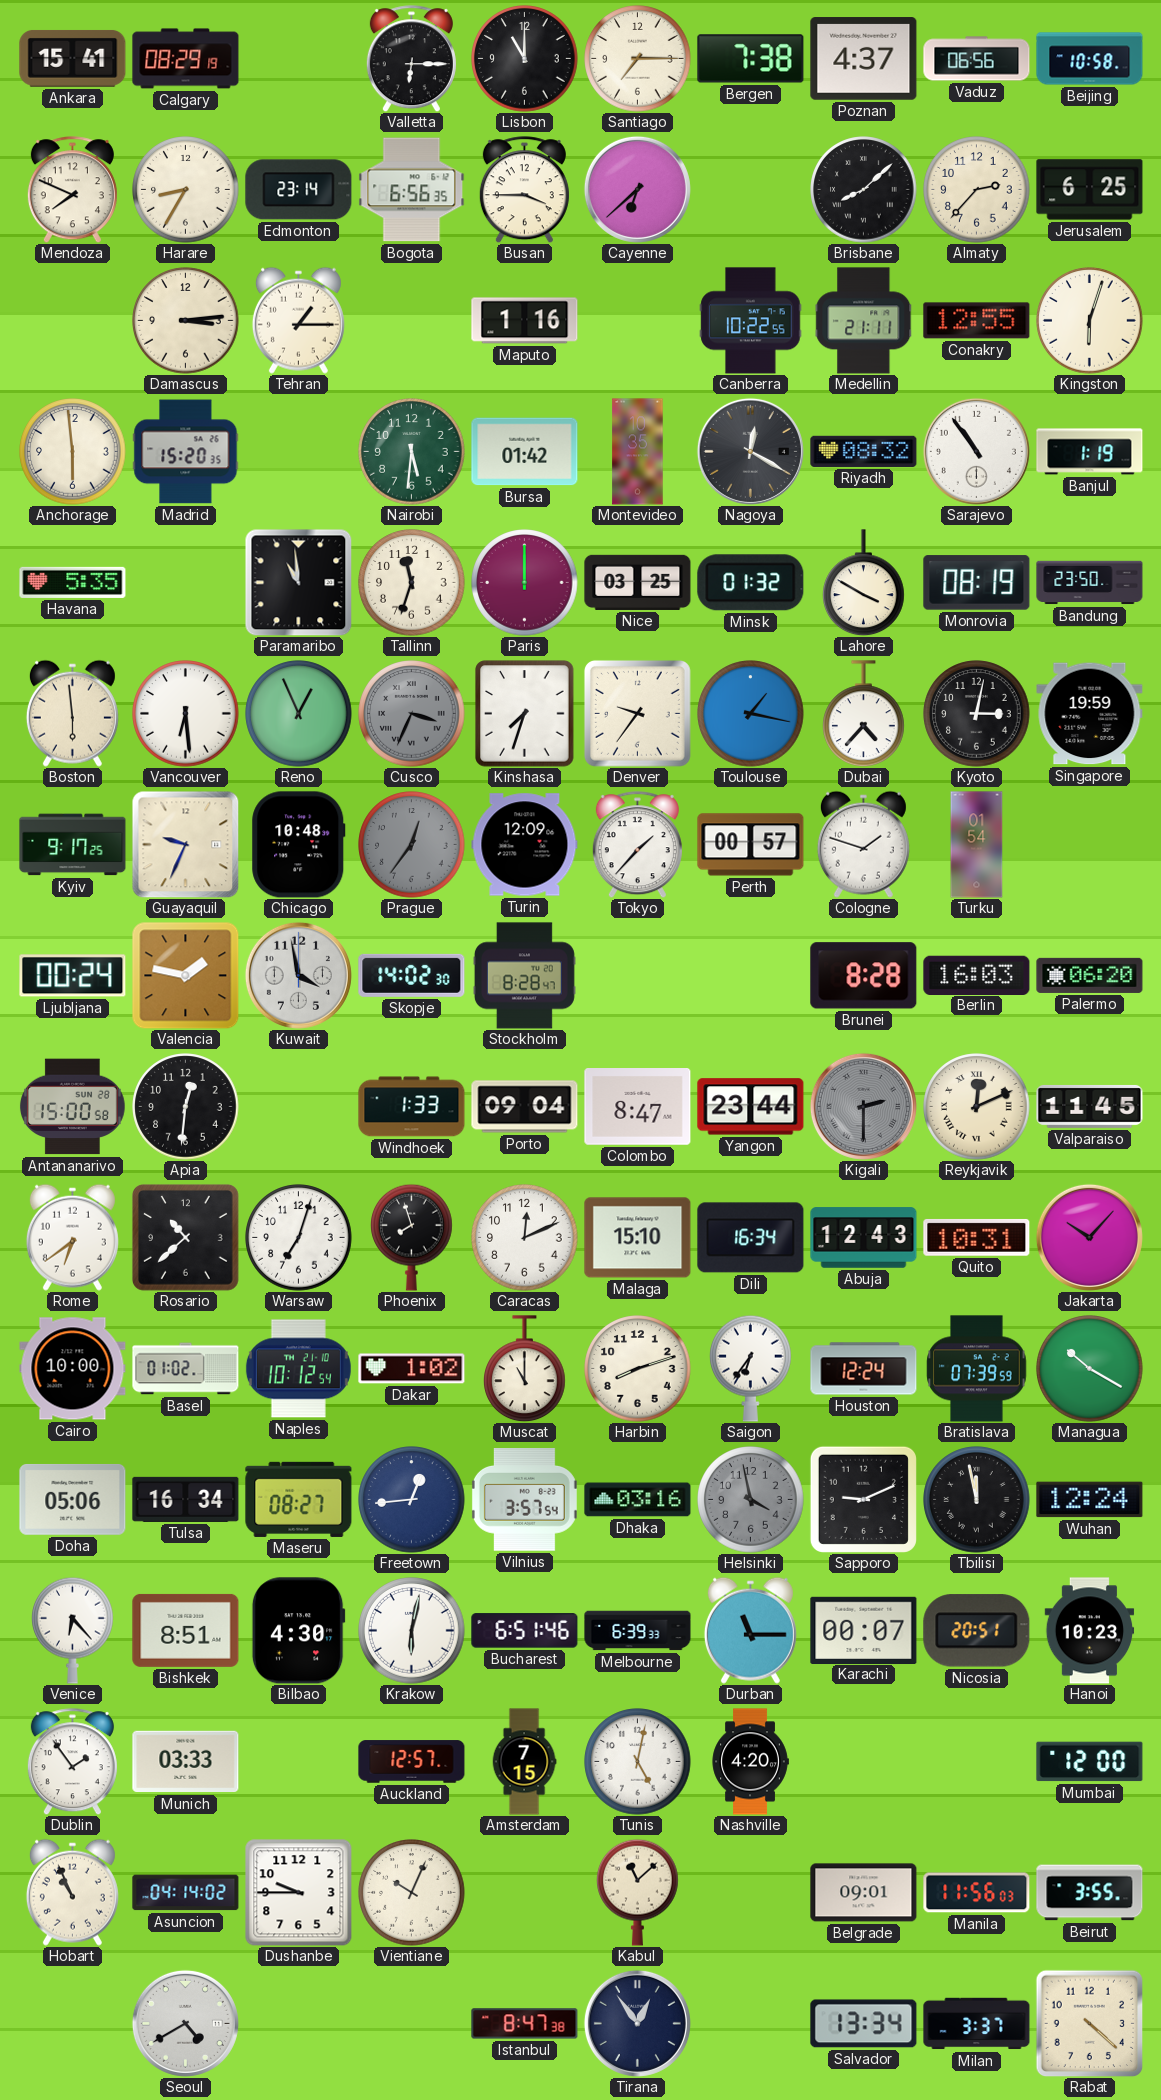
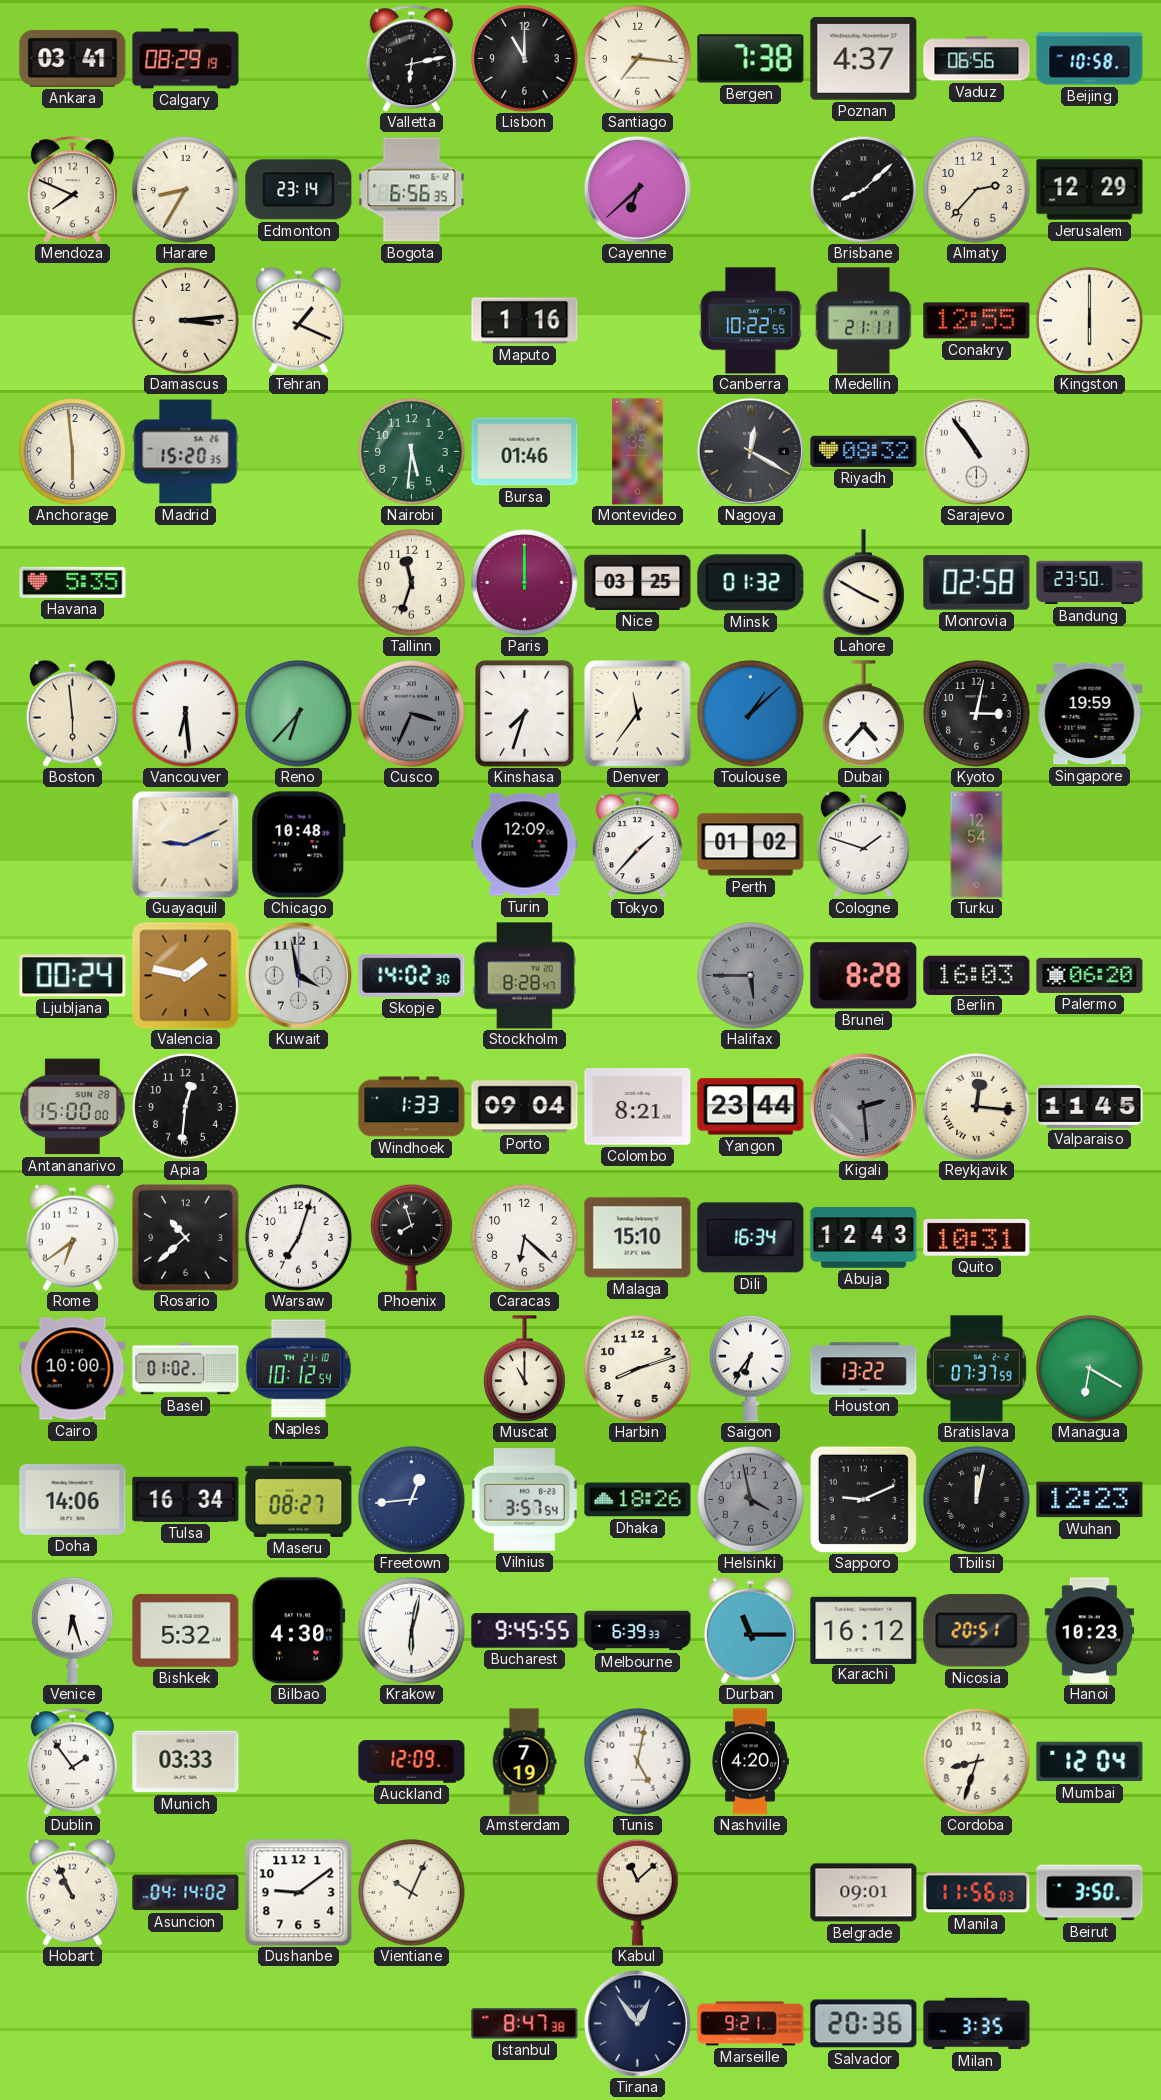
Ankara: 15:41 -> 03:41
Valletta: 6:15 -> 6:13
Santiago: 7:15 -> 7:16
Busan: 3:45 -> none
Jerusalem: 6:25 -> 12:29
Tehran: 1:15 -> 1:19
Kingston: 6:03 -> 6:00
Bursa: 01:42 -> 01:46
Banjul: 1:19 -> none
Paramaribo: 10:59 -> none
Monrovia: 08:19 -> 02:58
Reno: 12:56 -> 6:37
Denver: 9:36 -> 11:36
Toulouse: 1:17 -> 1:08
Kyiv: 9:17 -> none
Guayaquil: 9:34 -> 9:11
Prague: 12:36 -> none
Perth: 00:57 -> 01:02
Turku: 01:54 -> 12:54
Halifax: none -> 5:45
Antananarivo: 15:00:58 -> 15:00:00
Colombo: 8:47 -> 8:21
Kigali: 2:30 -> 2:29
Reykjavik: 12:11 -> 12:16
Caracas: 12:11 -> 6:22
Jakarta: 10:07 -> none
Dakar: 1:02 -> none
Houston: 12:24 -> 13:22
Bratislava: 07:39 -> 07:37
Managua: 10:20 -> 6:20
Doha: 05:06 -> 14:06
Dhaka: 03:16 -> 18:26
Tbilisi: 11:58 -> 12:02
Wuhan: 12:24 -> 12:23
Venice: 6:23 -> 6:27
Bishkek: 8:51 -> 5:32
Bucharest: 6:51 -> 9:45
Karachi: 00:07 -> 16:12
Auckland: 12:57 -> 12:09
Amsterdam: 7:15 -> 7:19
Cordoba: none -> 8:33
Mumbai: 12:00 -> 12:04
Dushanbe: 9:45 -> 9:09
Beirut: 3:55 -> 3:50
Seoul: 4:40 -> none
Marseille: none -> 9:21
Salvador: 13:34 -> 20:36
Milan: 3:37 -> 3:35
Rabat: 4:22 -> none
